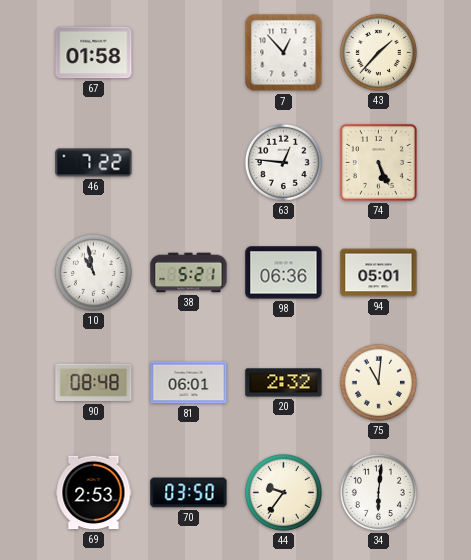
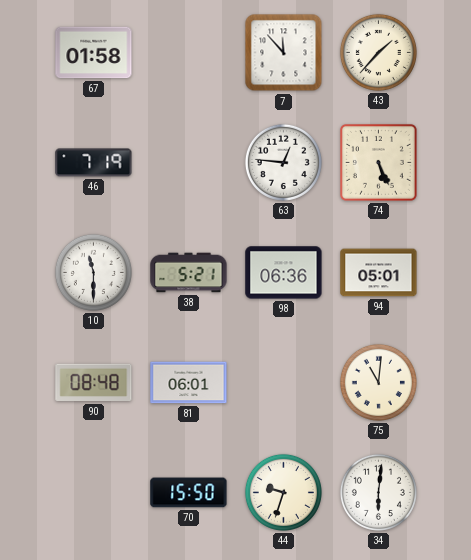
7: 12:53 -> 11:53
46: 7:22 -> 7:19
10: 10:58 -> 11:30
20: 2:32 -> none
69: 2:53 -> none
70: 03:50 -> 15:50
44: 9:36 -> 9:33
